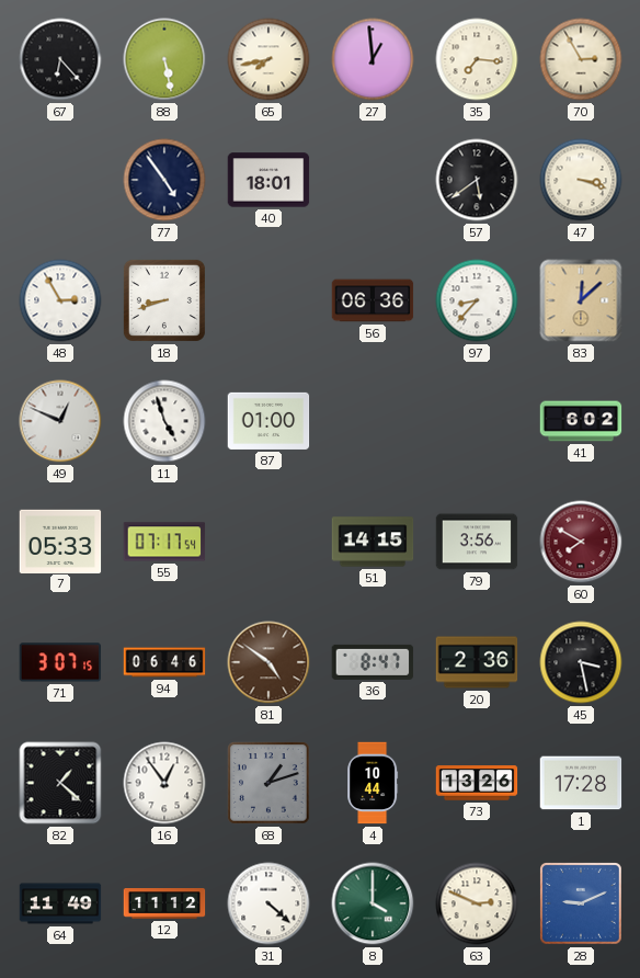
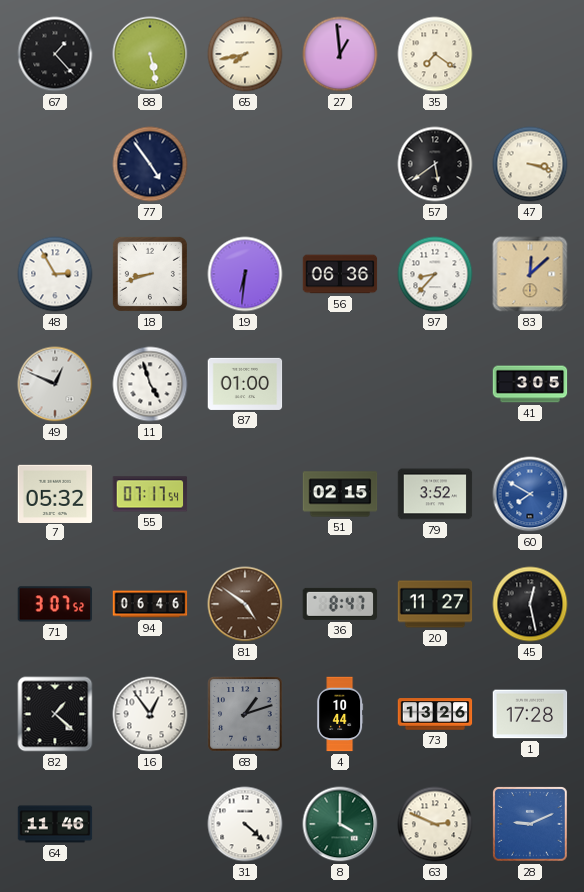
67: 6:23 -> 1:23
35: 7:16 -> 7:21
70: 2:55 -> none
40: 18:01 -> none
19: none -> 6:31
41: 6:02 -> 3:05
7: 05:33 -> 05:32
51: 14:15 -> 02:15
79: 3:56 -> 3:52
60 dial: burgundy -> blue
71: 3:07:15 -> 3:07:52
20: 2:36 -> 11:27
45: 3:28 -> 12:28
64: 11:49 -> 11:46
12: 11:12 -> none
